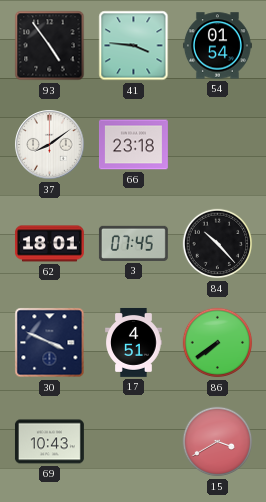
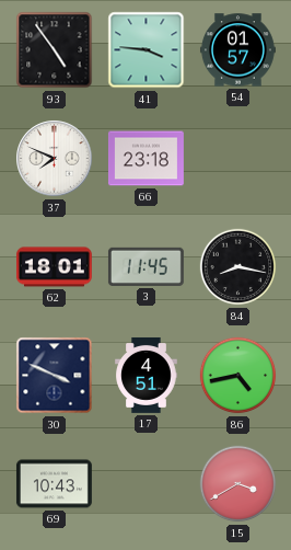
54: 01:54 -> 01:57
37: 8:09 -> 7:49
3: 07:45 -> 11:45
84: 10:23 -> 8:17
86: 7:39 -> 4:43
